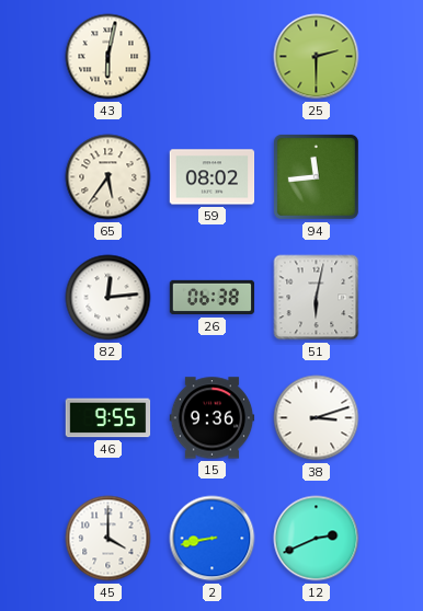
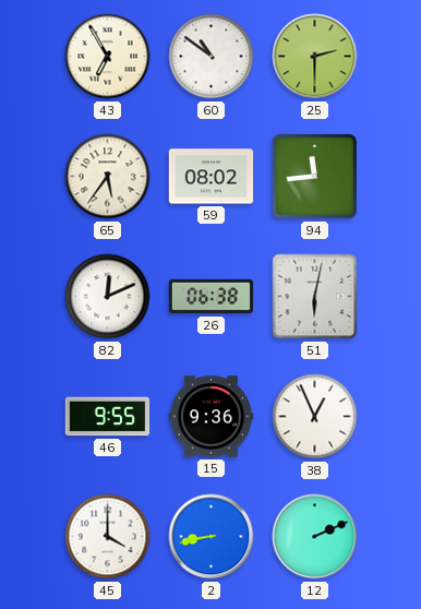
43: 6:02 -> 6:55
60: none -> 10:51
82: 12:14 -> 12:11
38: 3:12 -> 12:56
12: 2:41 -> 2:11
